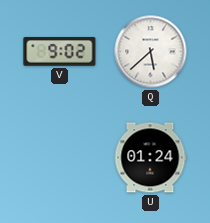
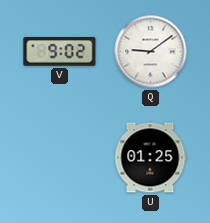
Q: 5:38 -> 9:09
U: 01:24 -> 01:25
